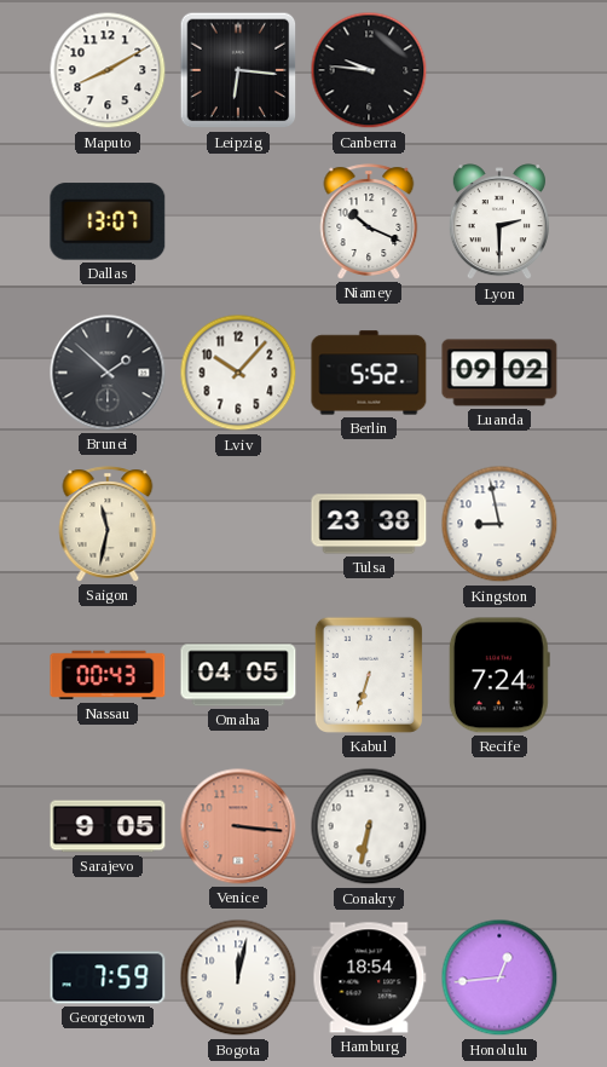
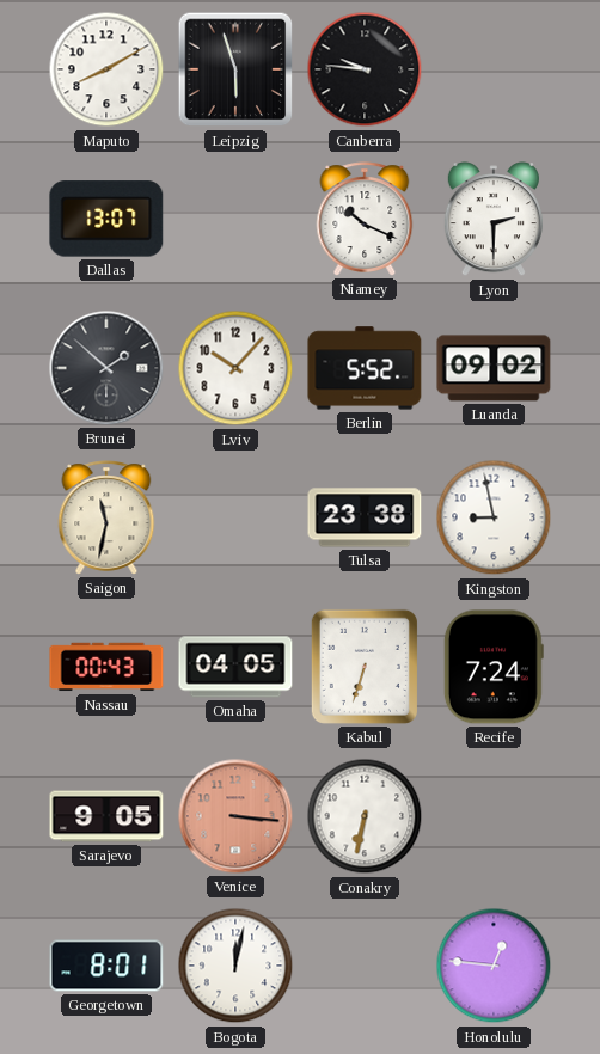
Leipzig: 6:16 -> 5:57
Georgetown: 7:59 -> 8:01
Hamburg: 18:54 -> none
Honolulu: 12:44 -> 12:46
